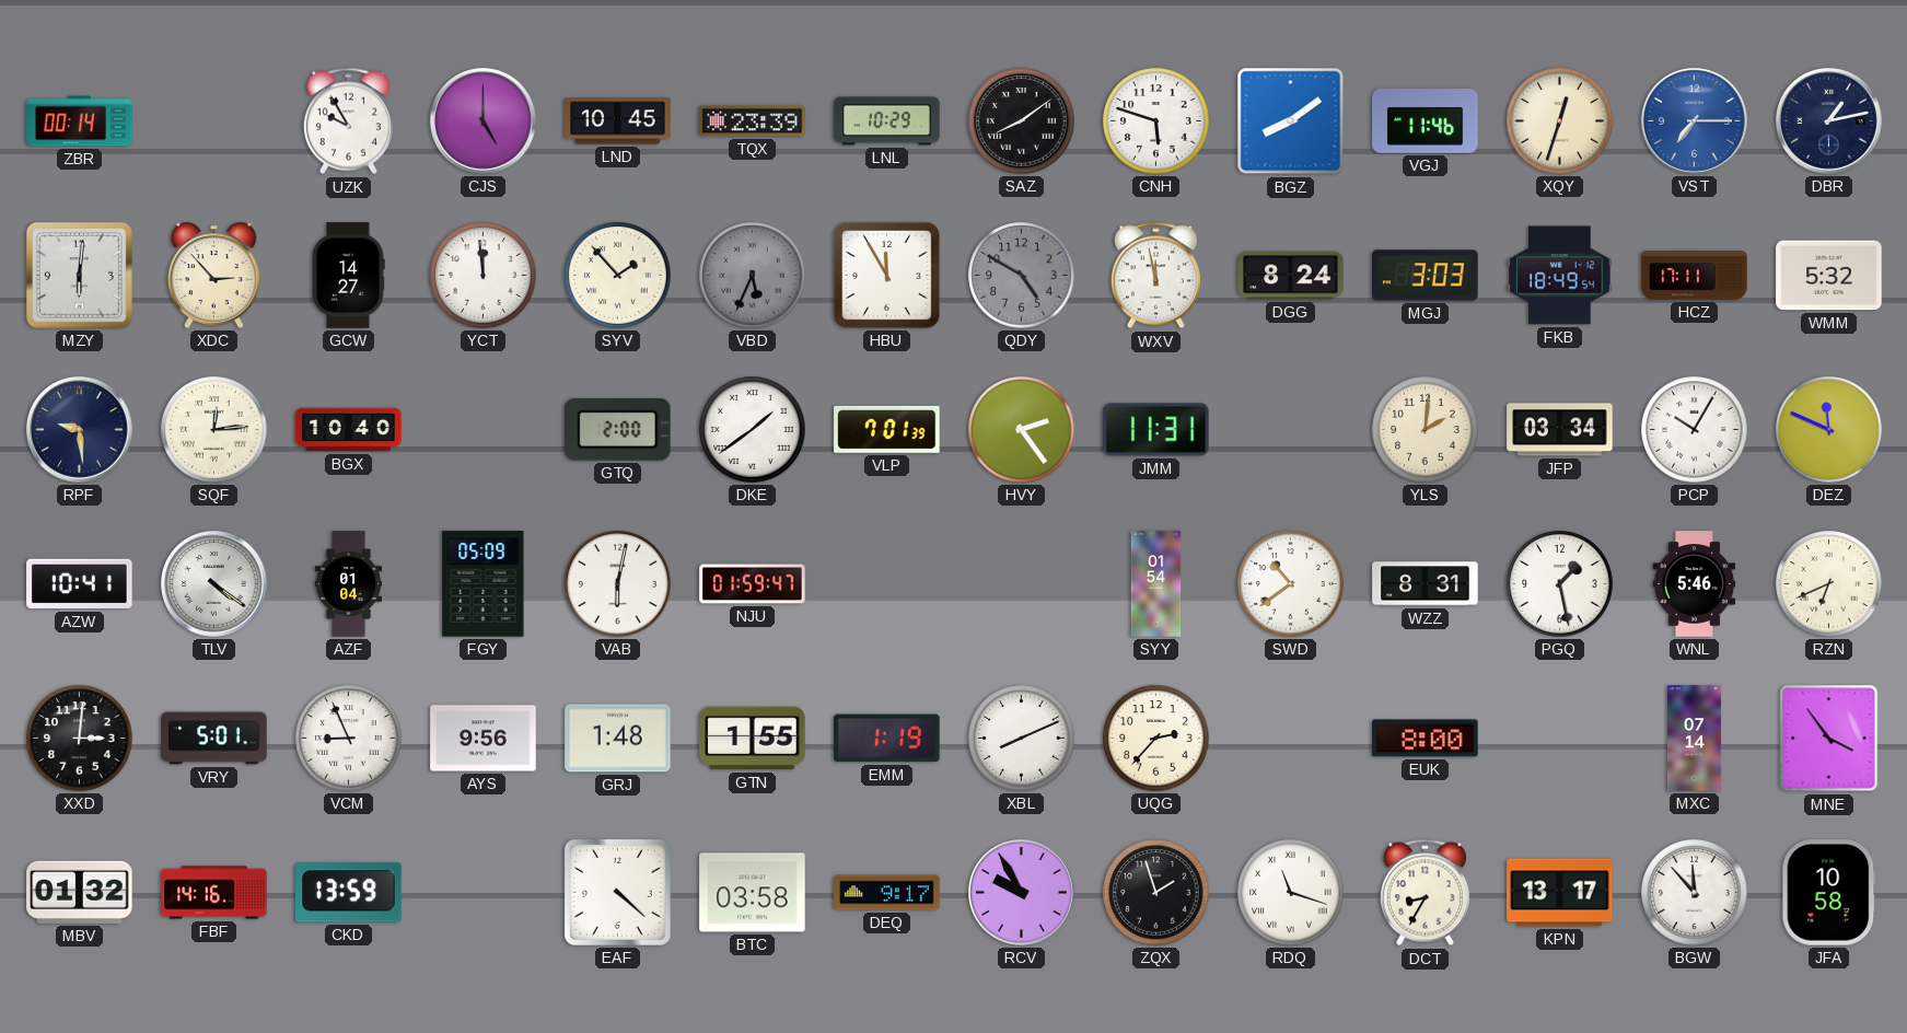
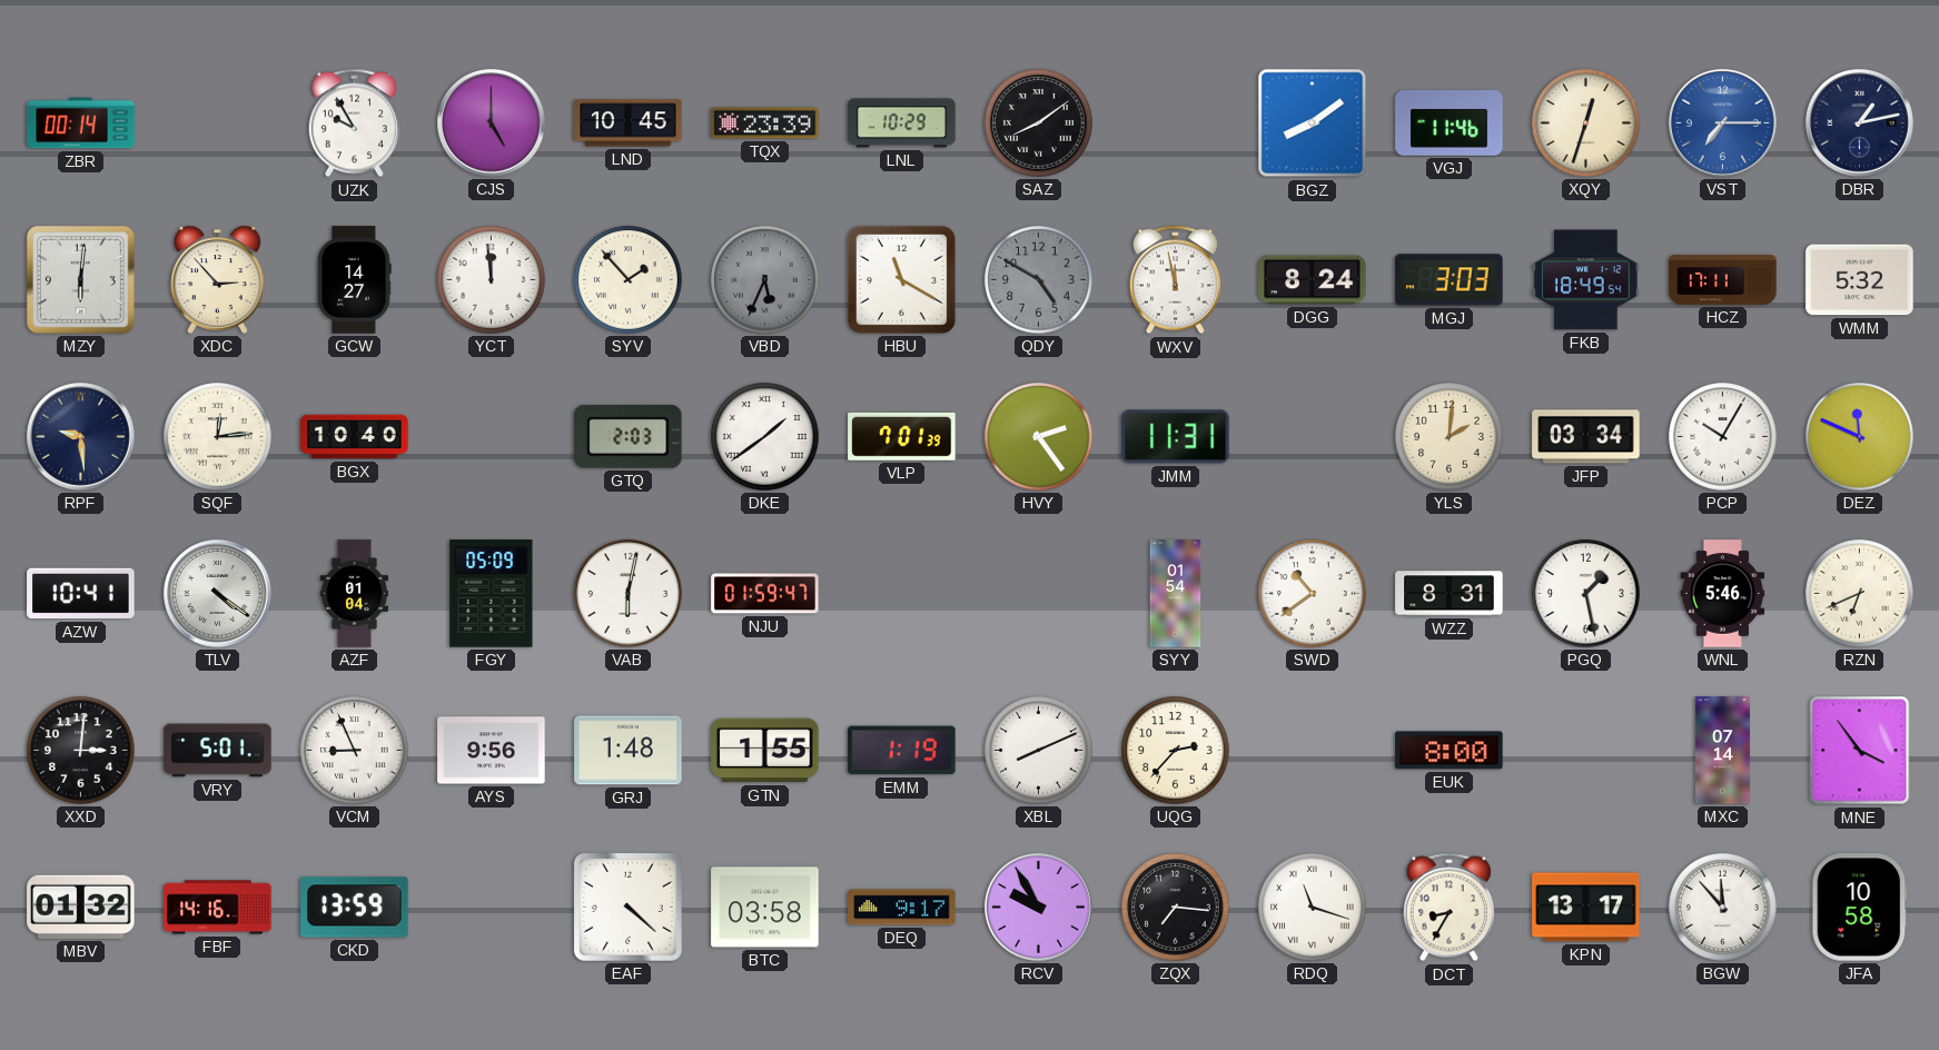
CNH: 5:48 -> none
HBU: 11:55 -> 11:20
GTQ: 2:00 -> 2:03
ZQX: 1:57 -> 7:16
